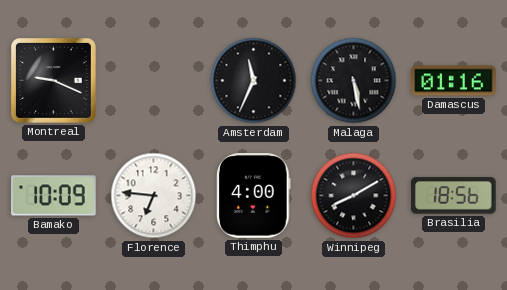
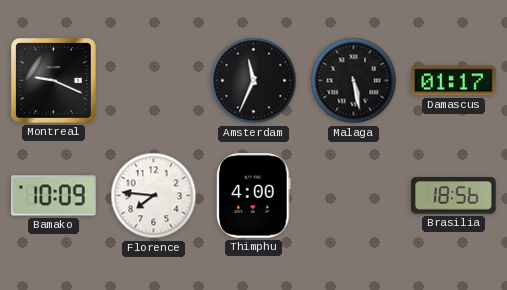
Damascus: 01:16 -> 01:17
Florence: 6:46 -> 7:46
Winnipeg: 8:10 -> none
